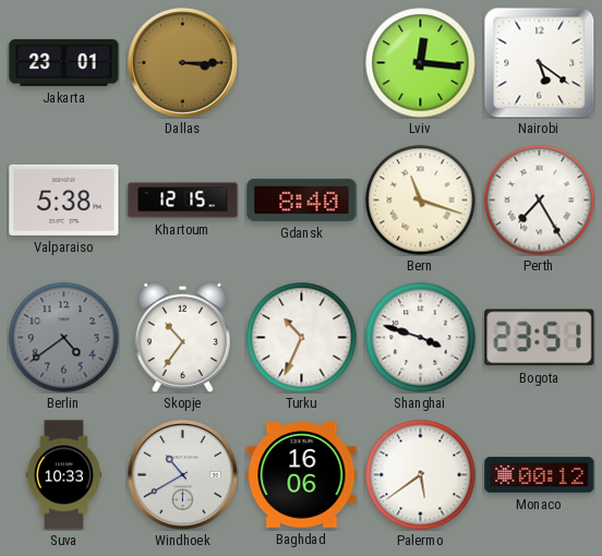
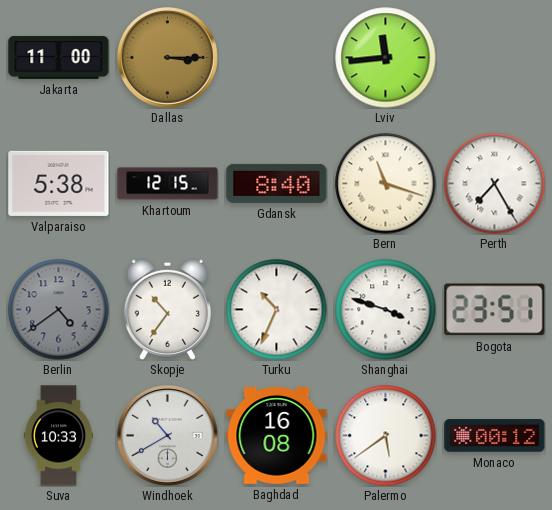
Jakarta: 23:01 -> 11:00
Lviv: 12:16 -> 11:44
Nairobi: 5:21 -> none
Baghdad: 16:06 -> 16:08
